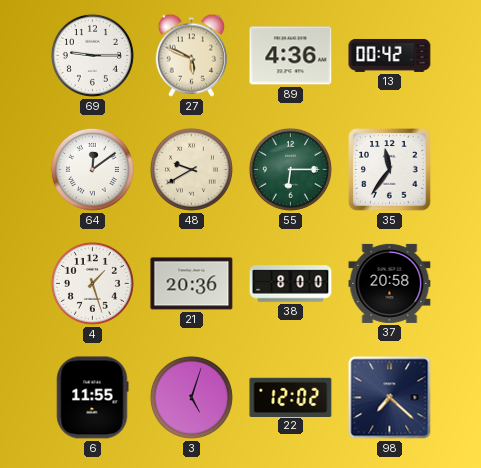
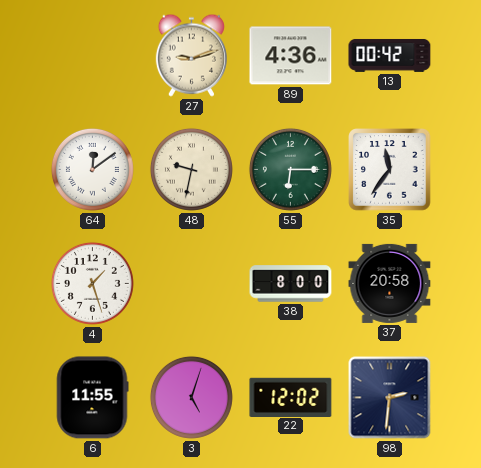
69: 9:15 -> none
27: 5:49 -> 9:12
48: 9:40 -> 9:32
21: 20:36 -> none
98: 7:22 -> 2:31
